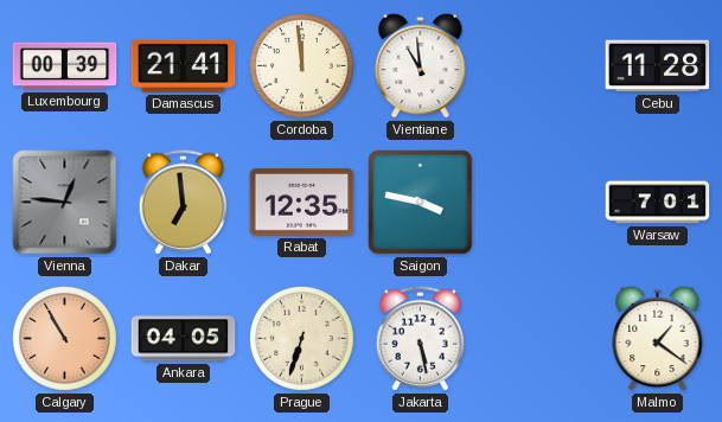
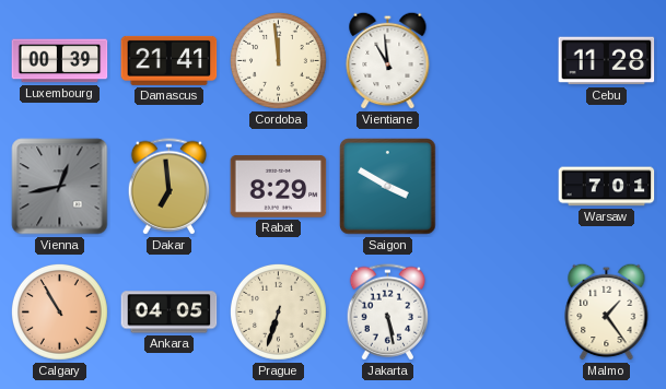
Vienna: 12:46 -> 12:43
Rabat: 12:35 -> 8:29
Saigon: 3:47 -> 3:50
Malmo: 1:21 -> 1:24
